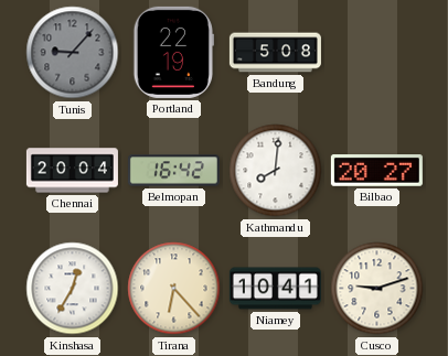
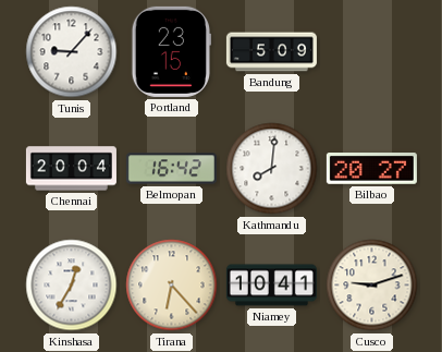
Tunis dial: grey -> white
Portland: 22:19 -> 23:15
Bandung: 5:08 -> 5:09
